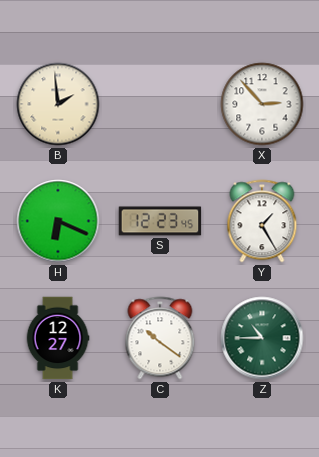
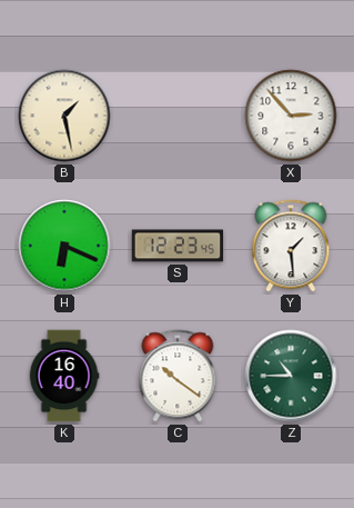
B: 1:59 -> 1:28
Y: 1:25 -> 1:29
K: 12:27 -> 16:40
